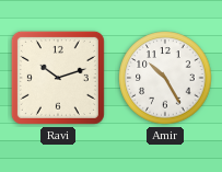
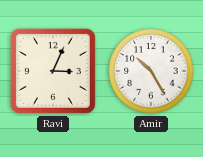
Ravi: 10:12 -> 3:04
